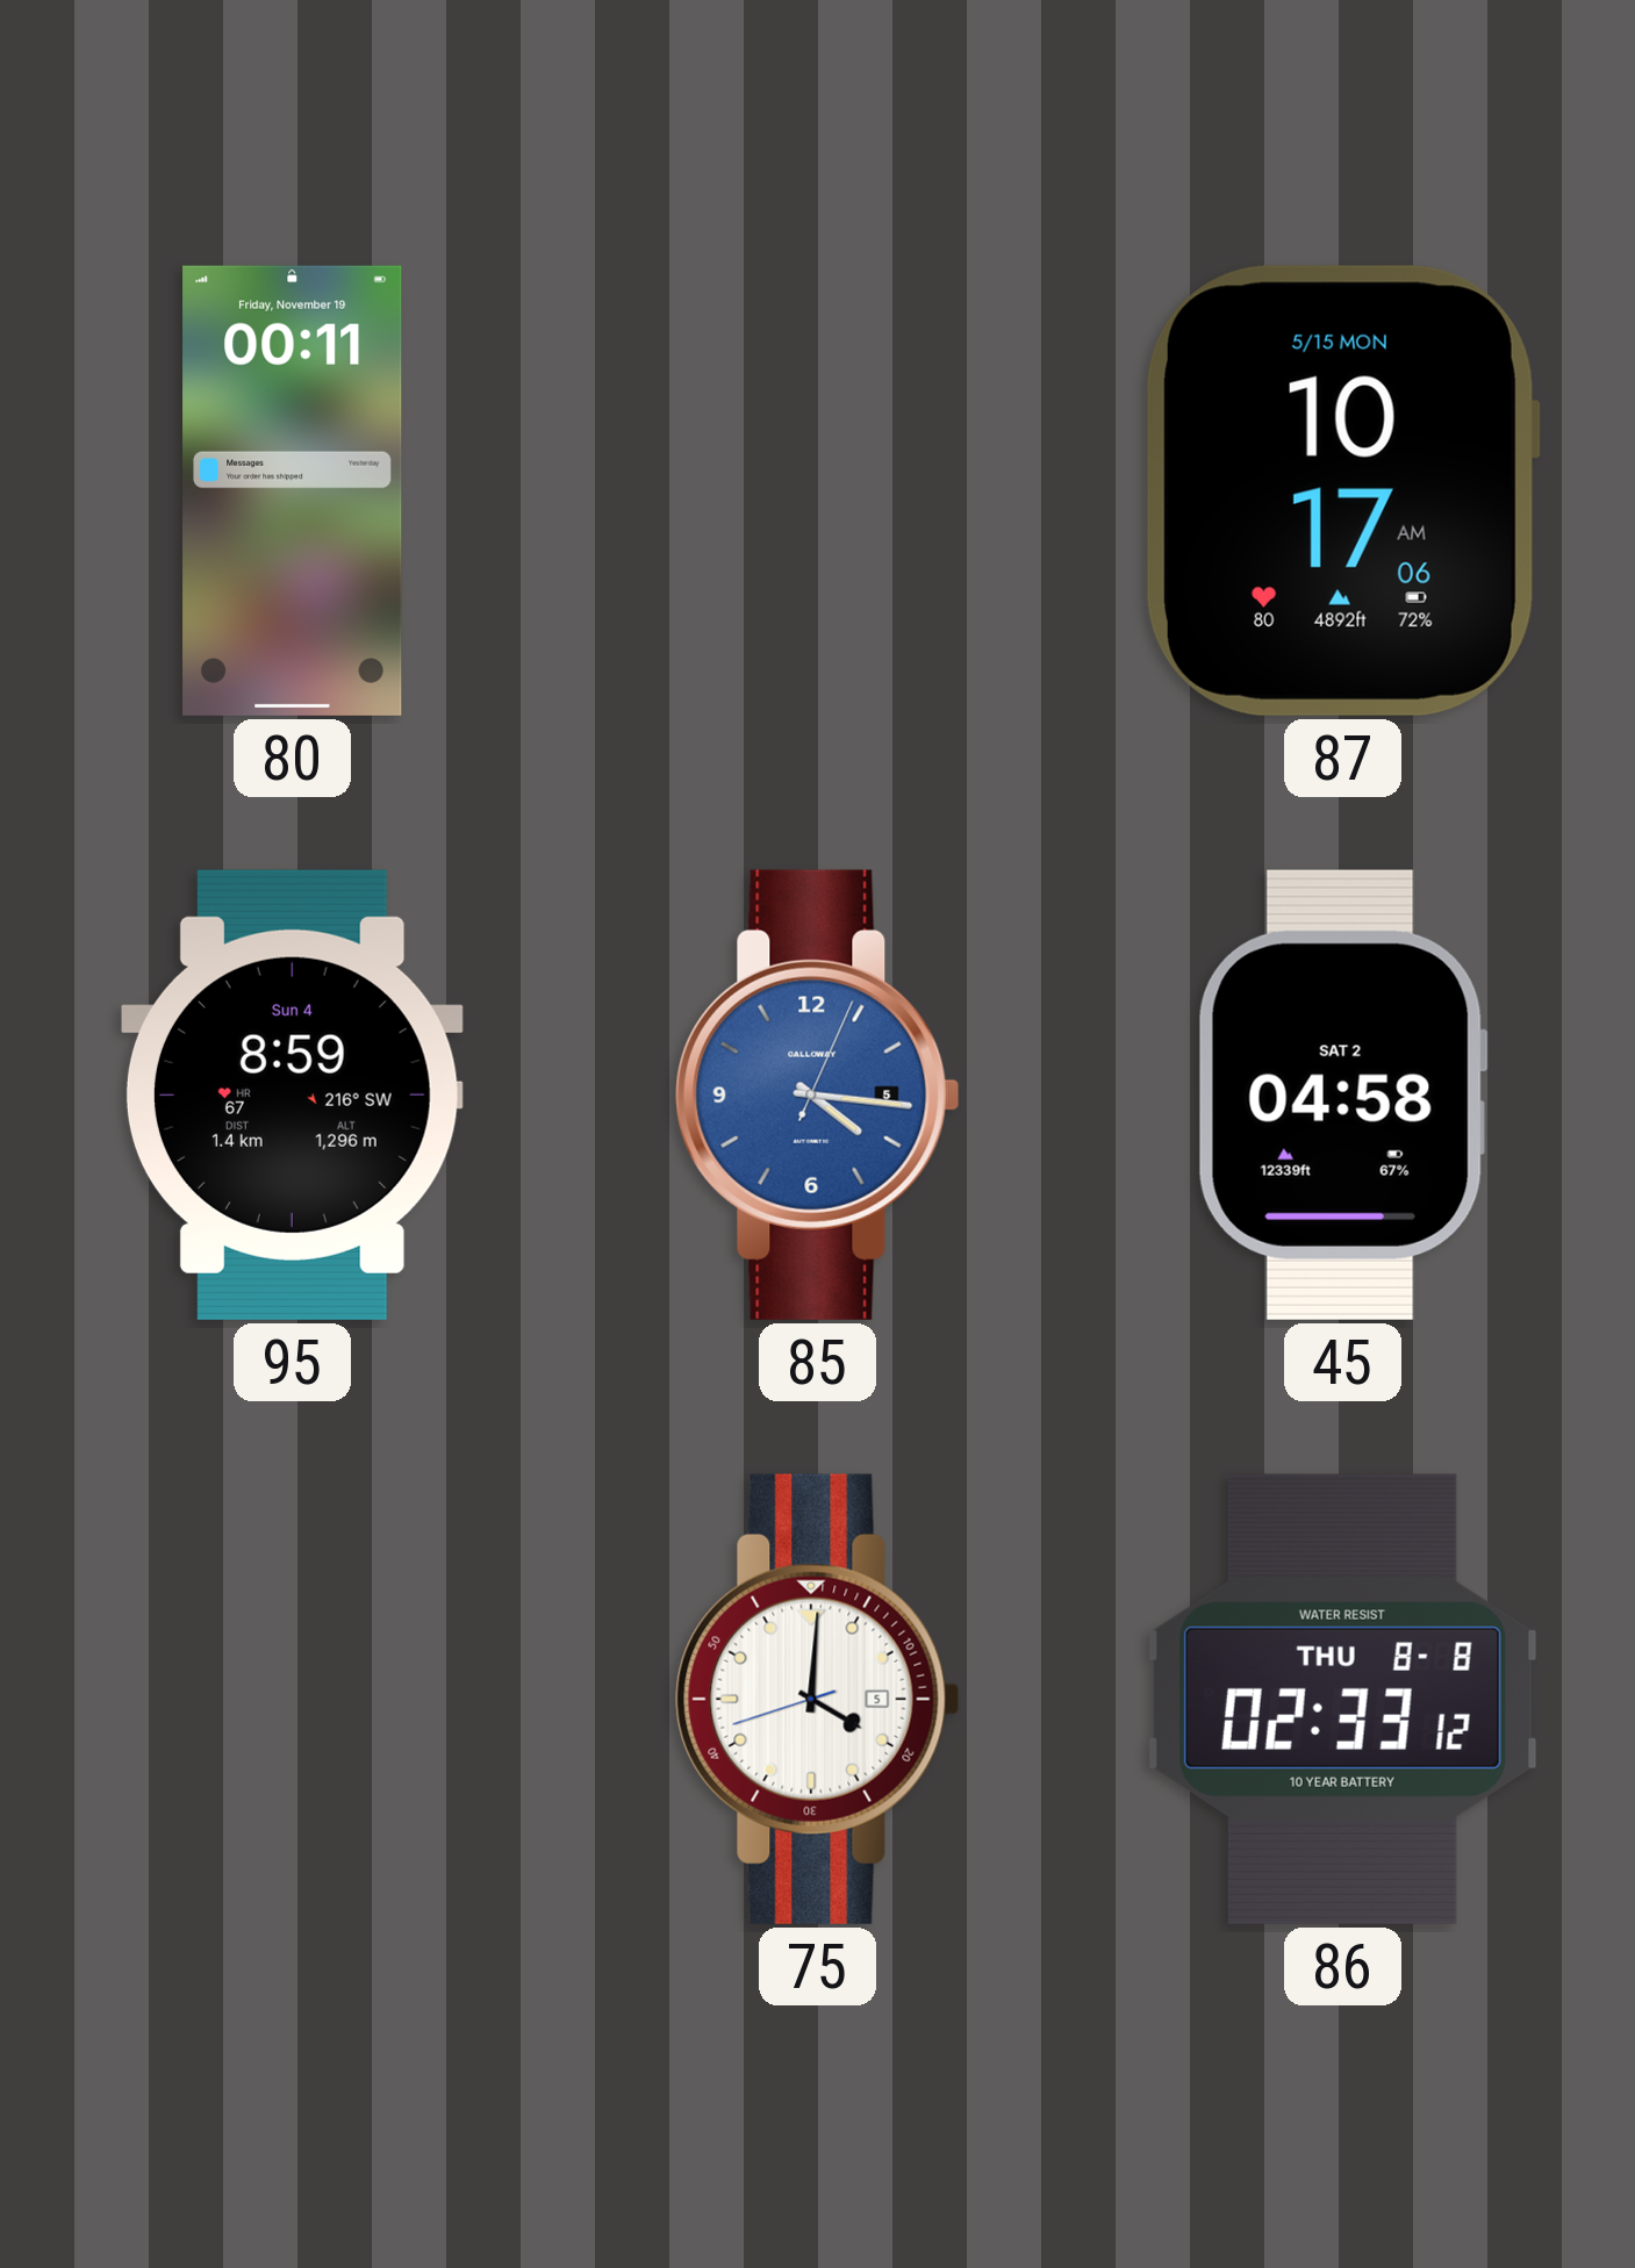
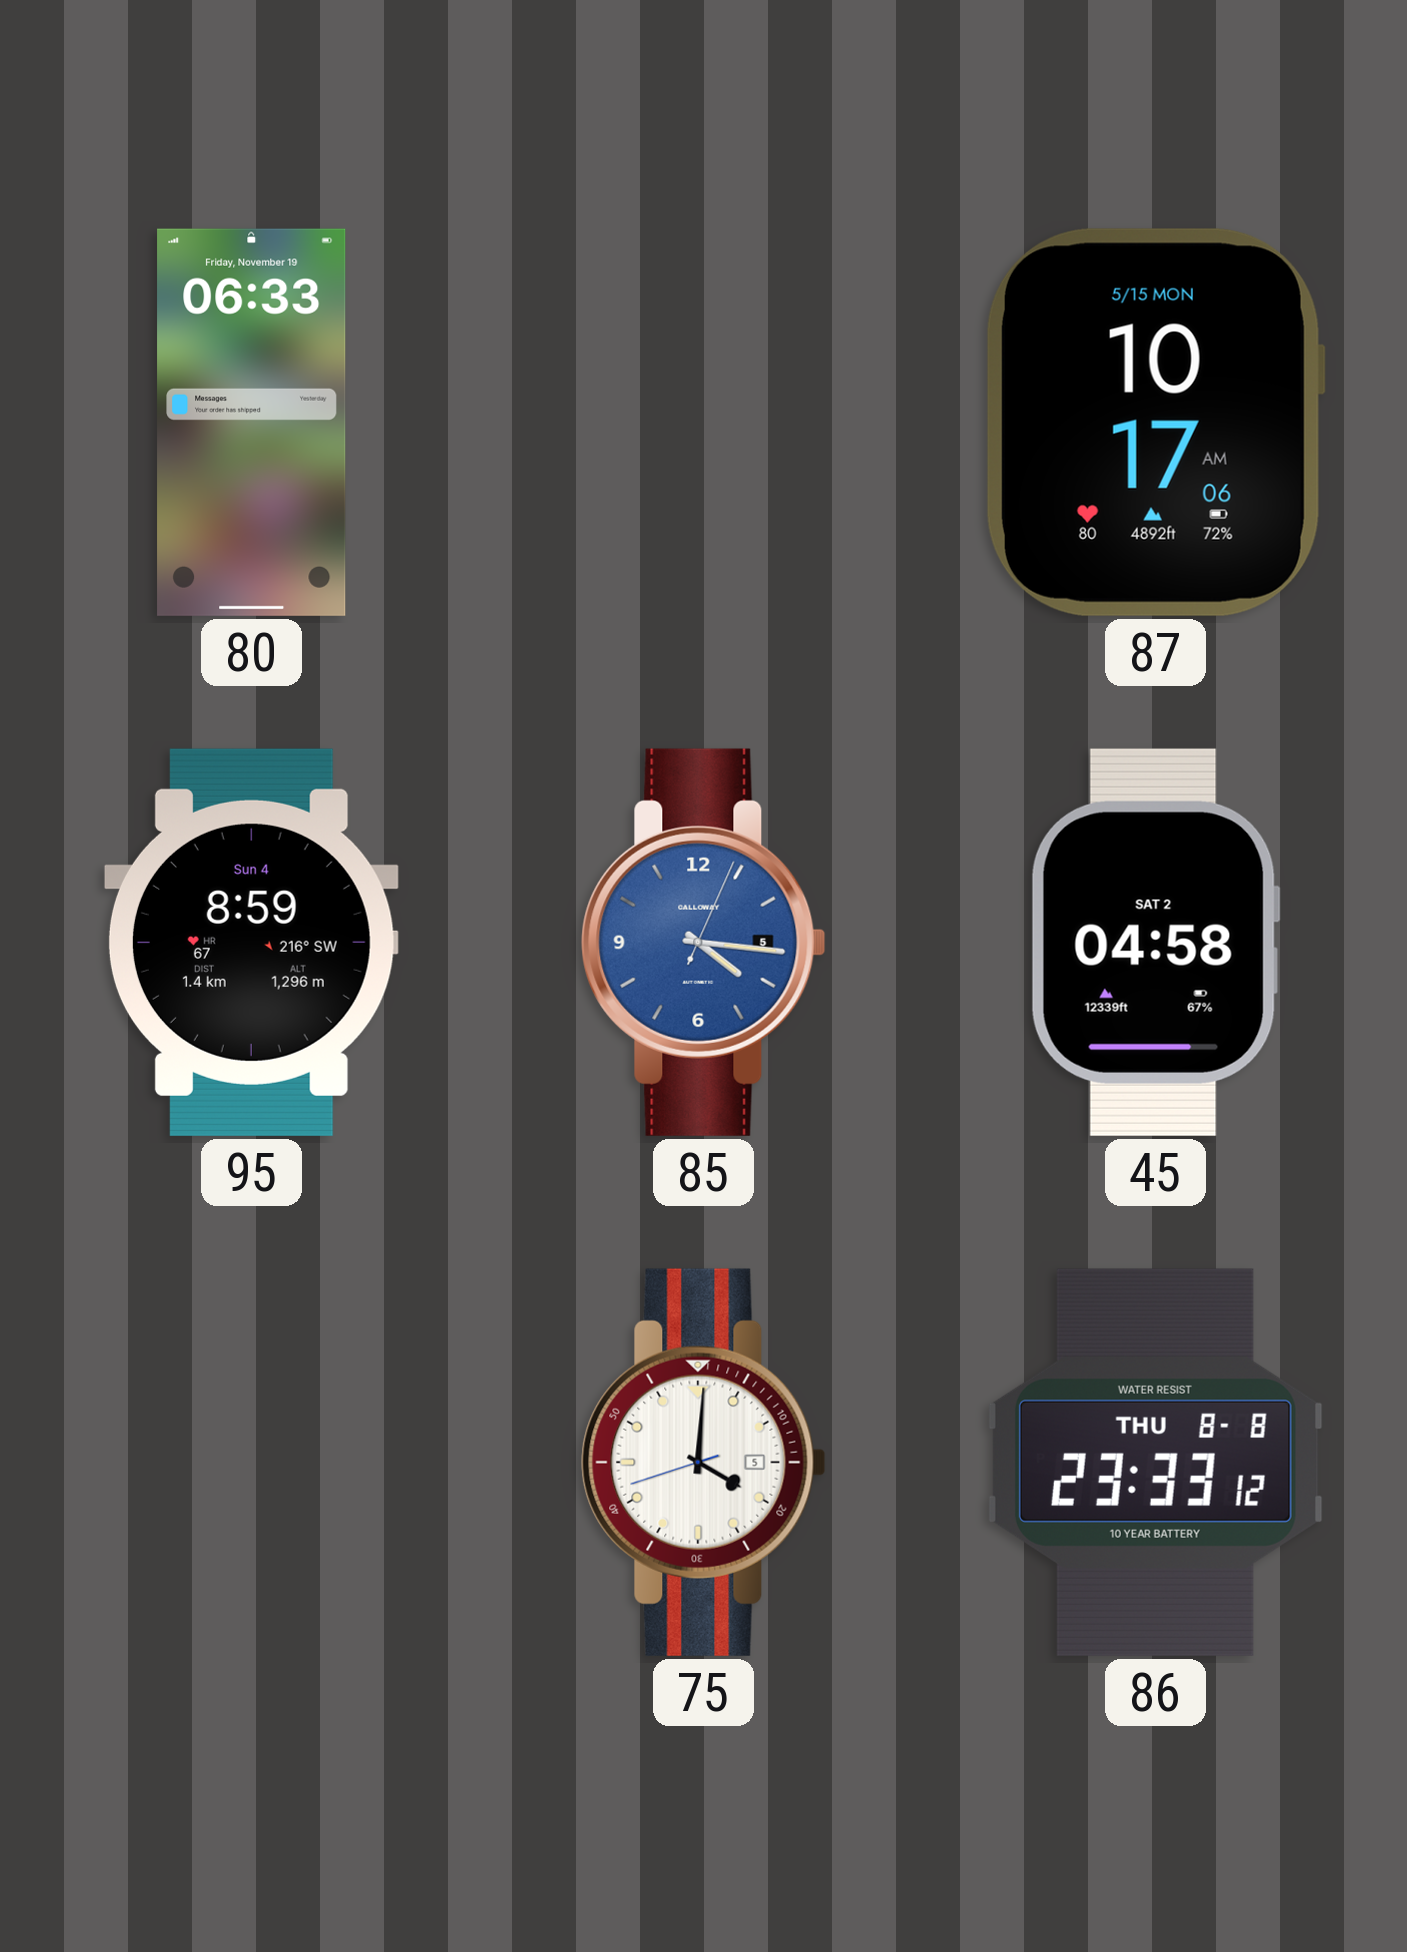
80: 00:11 -> 06:33
86: 02:33 -> 23:33
